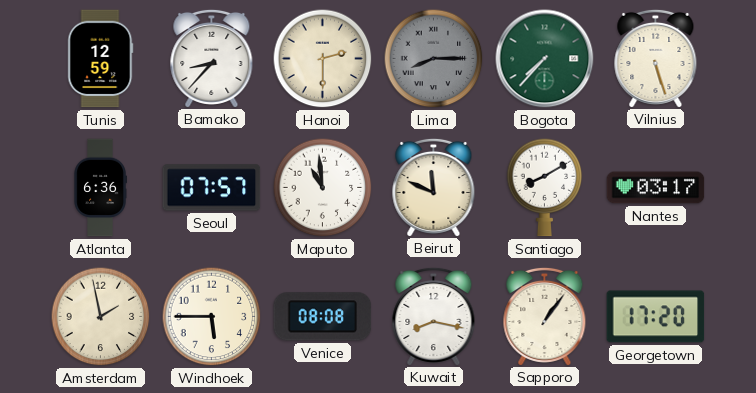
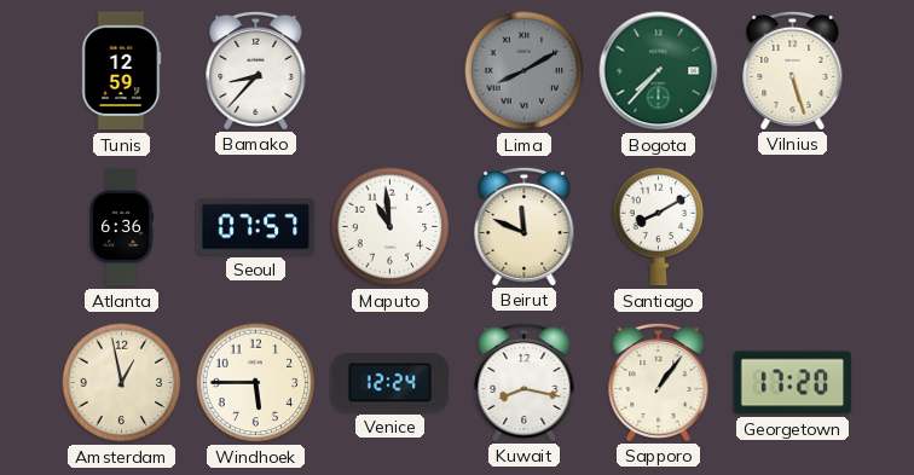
Hanoi: 2:30 -> none
Lima: 8:15 -> 8:10
Nantes: 03:17 -> none
Amsterdam: 1:58 -> 12:58
Venice: 08:08 -> 12:24
